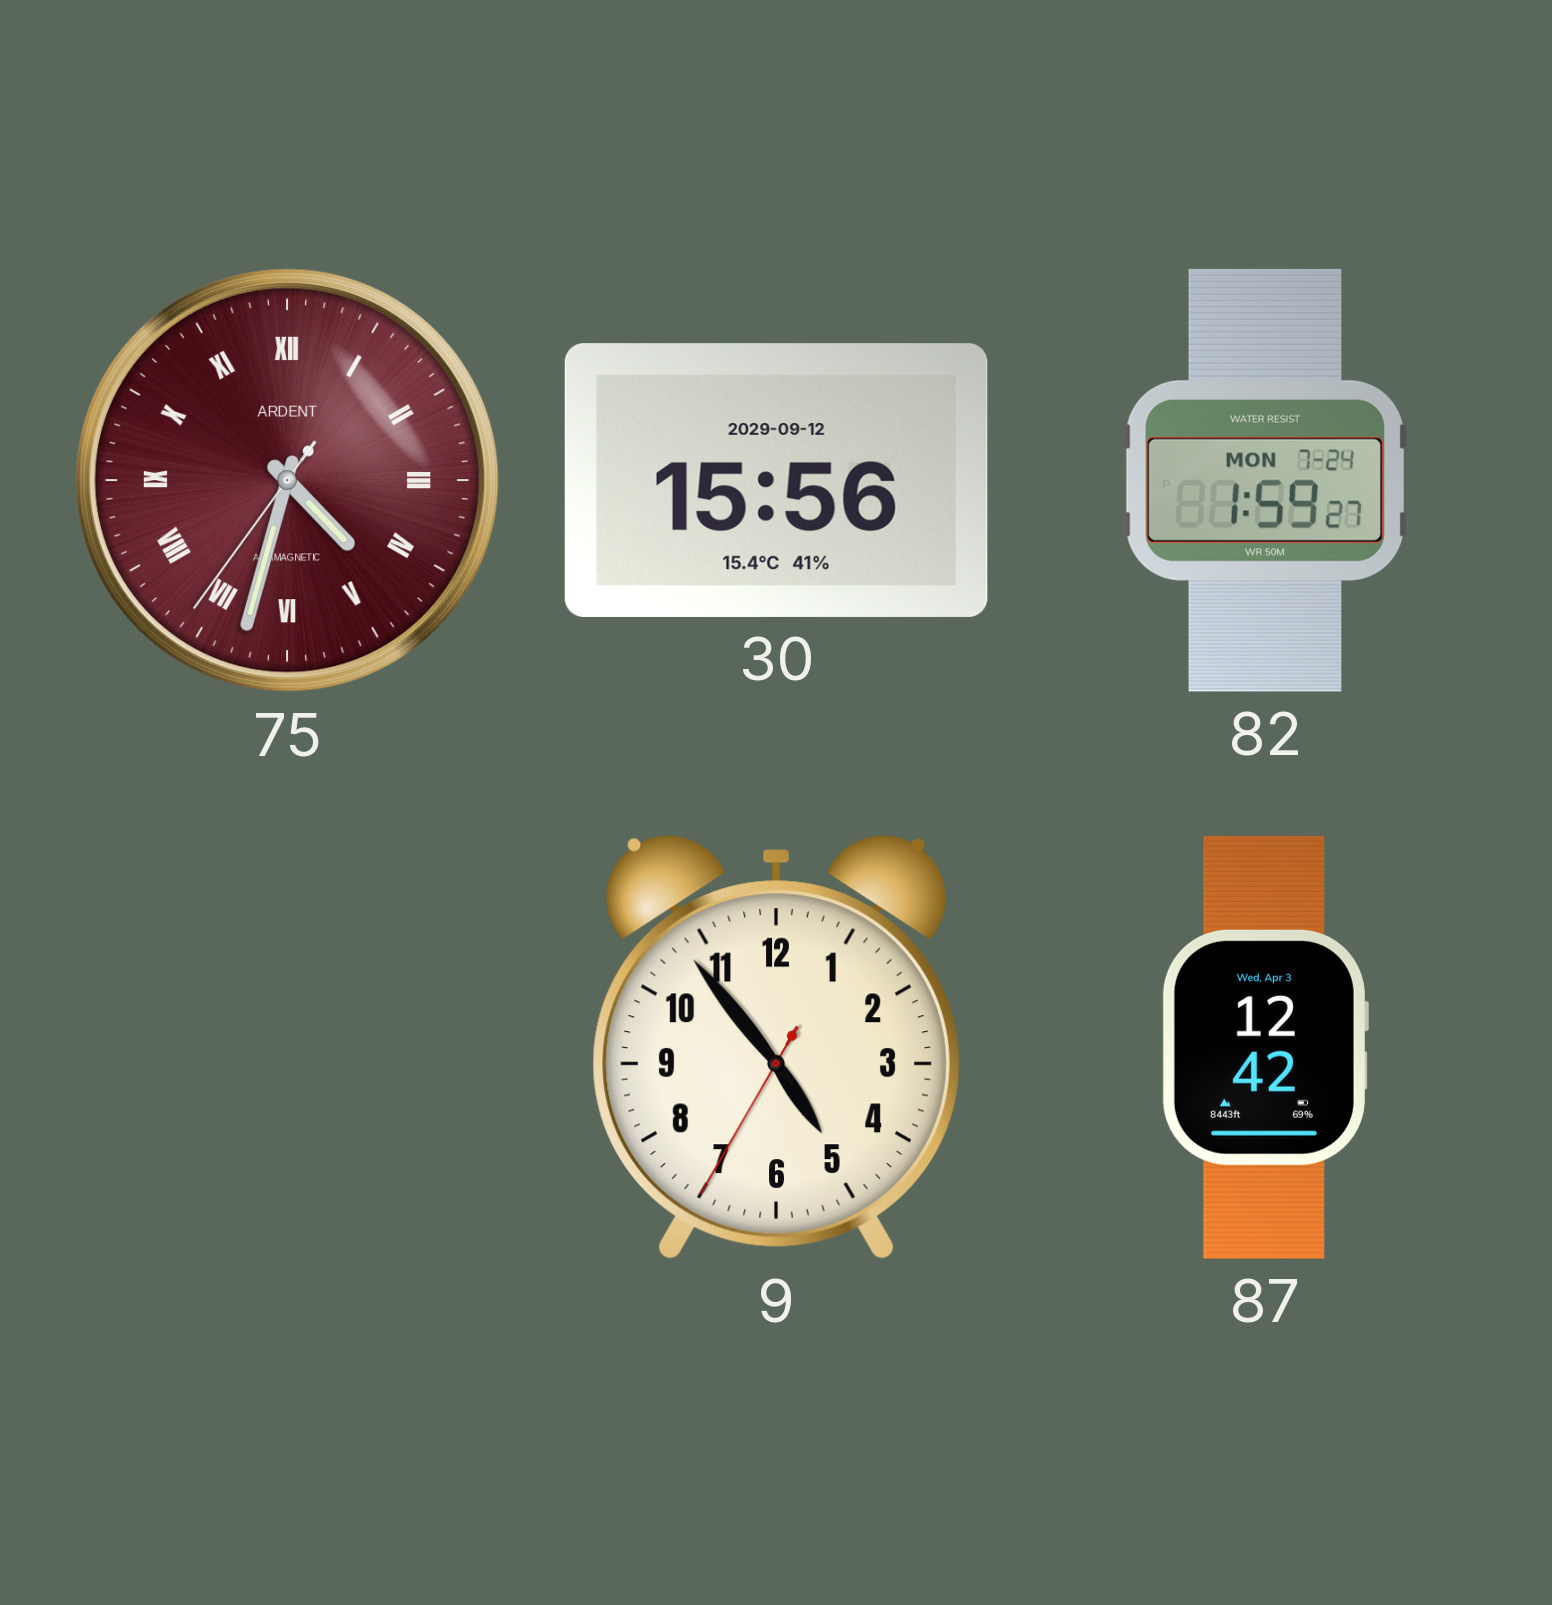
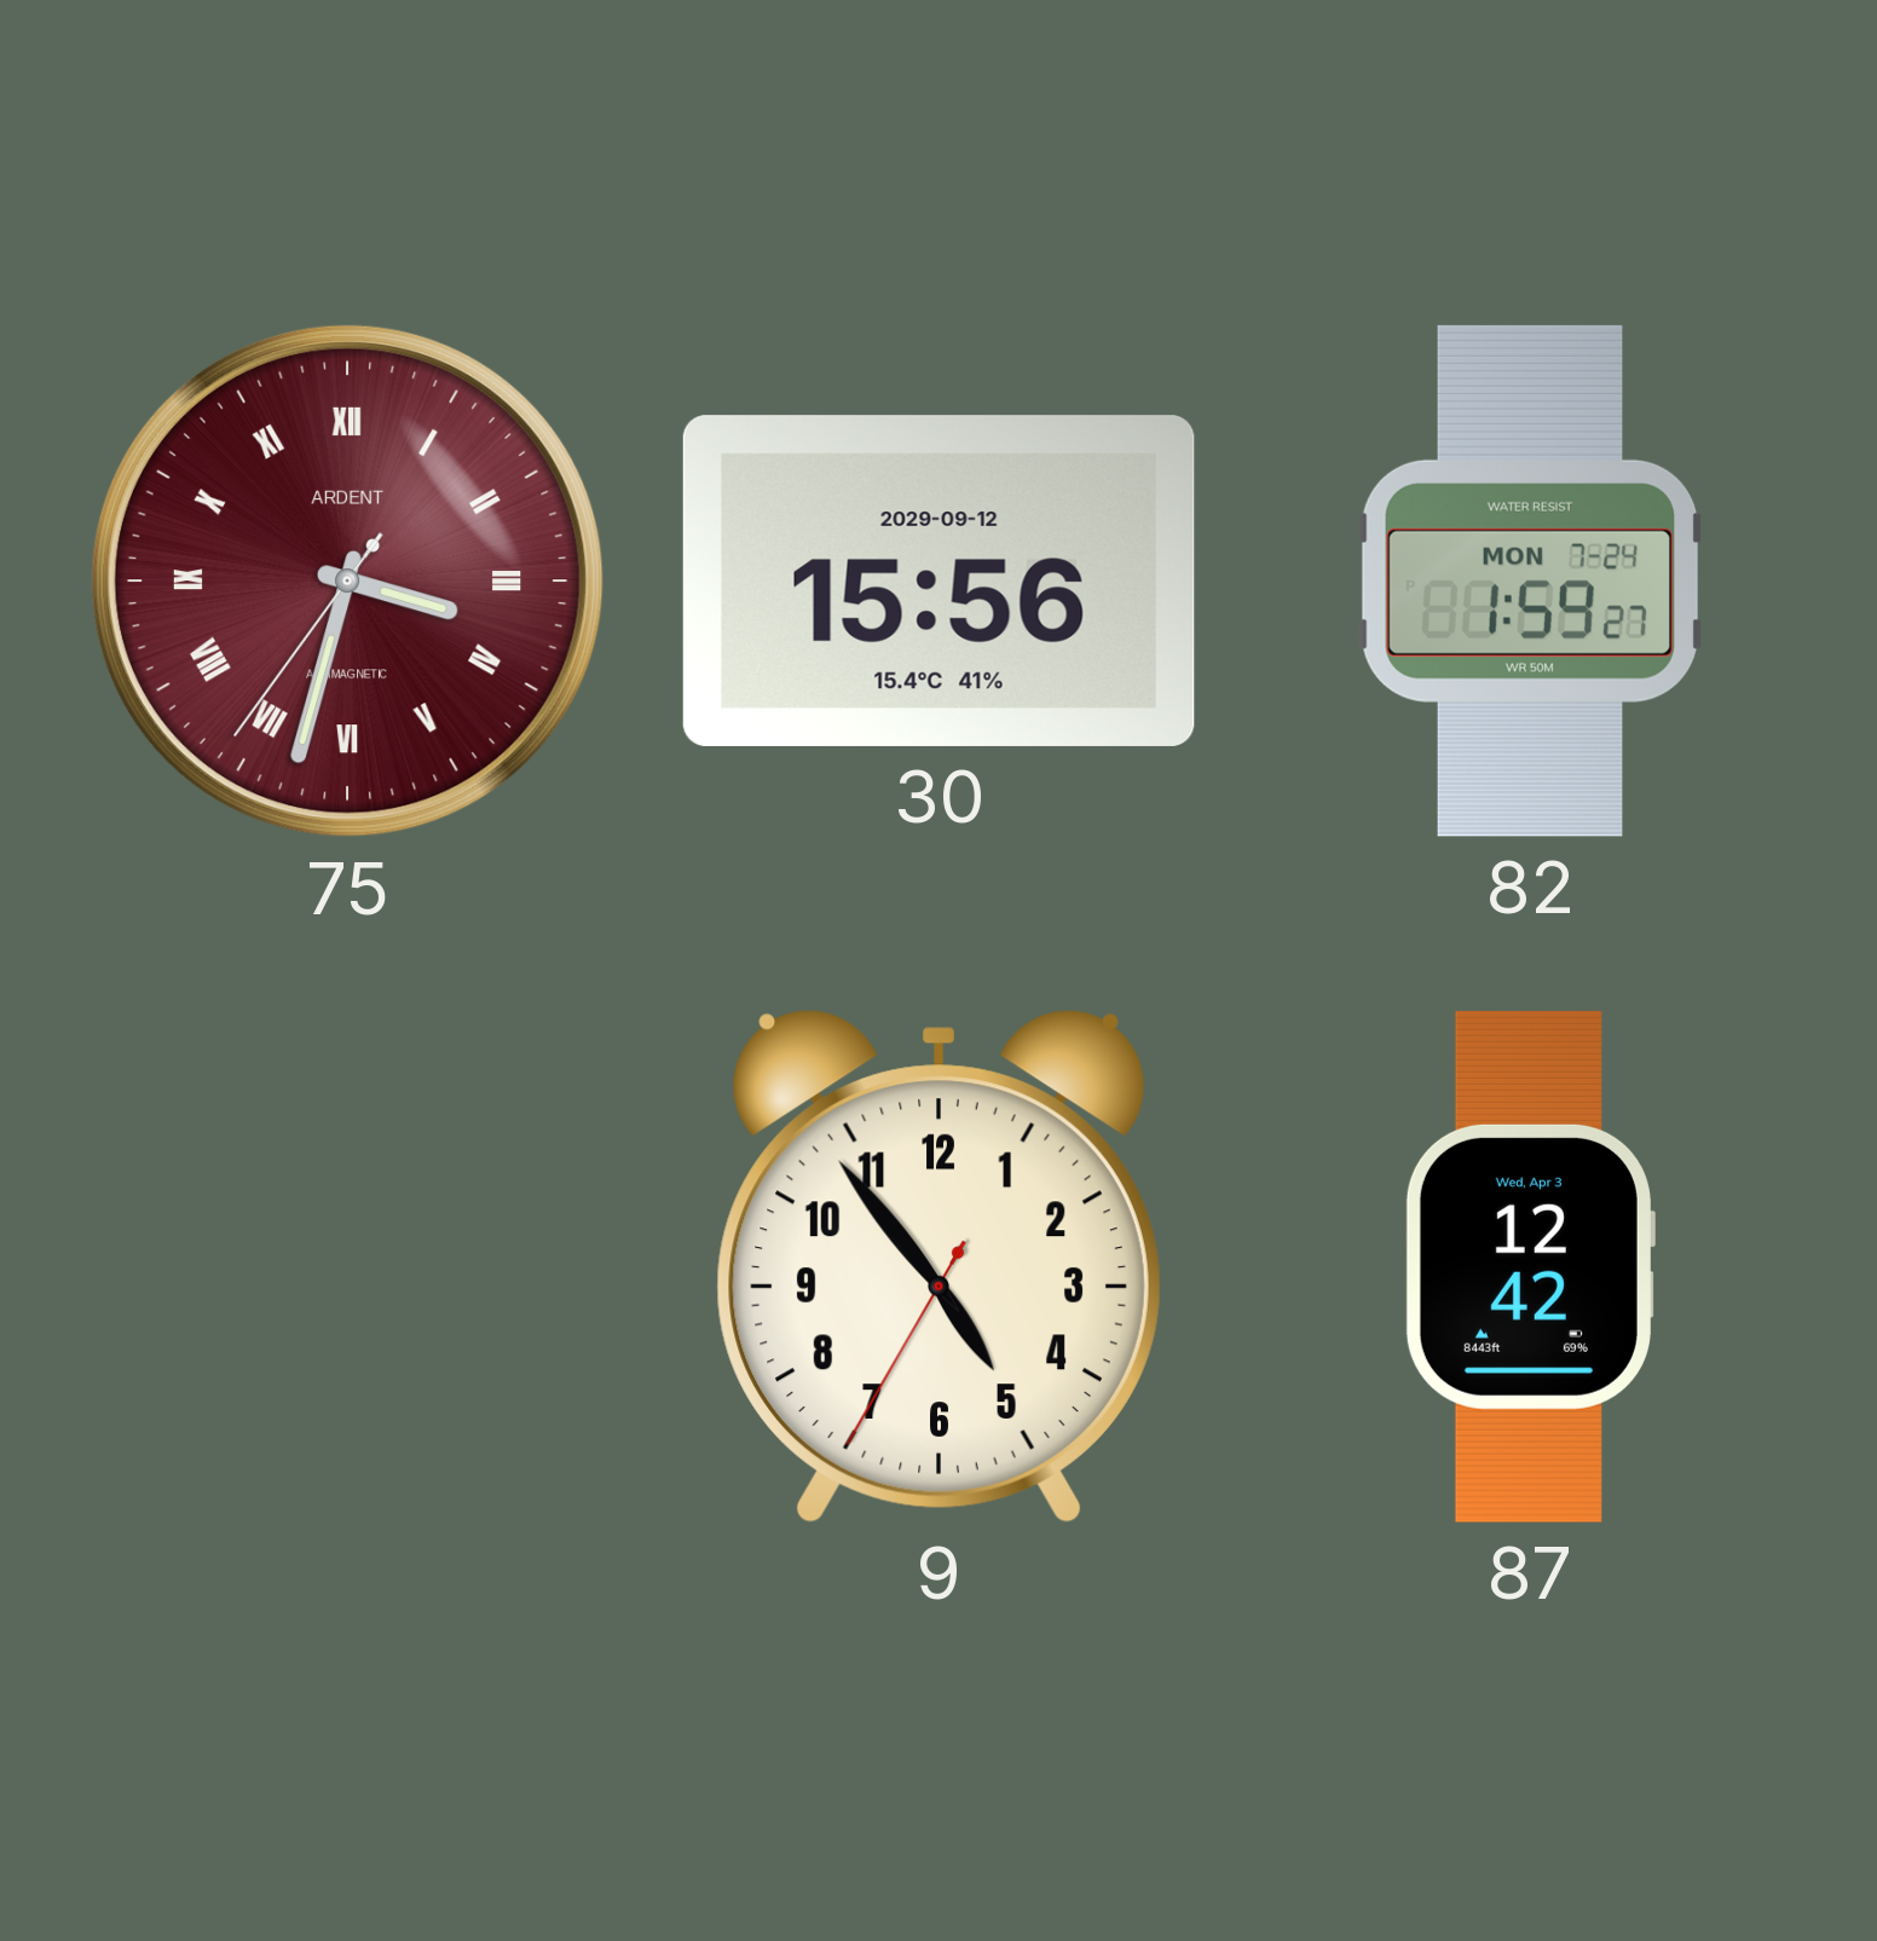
75: 4:32 -> 3:32
